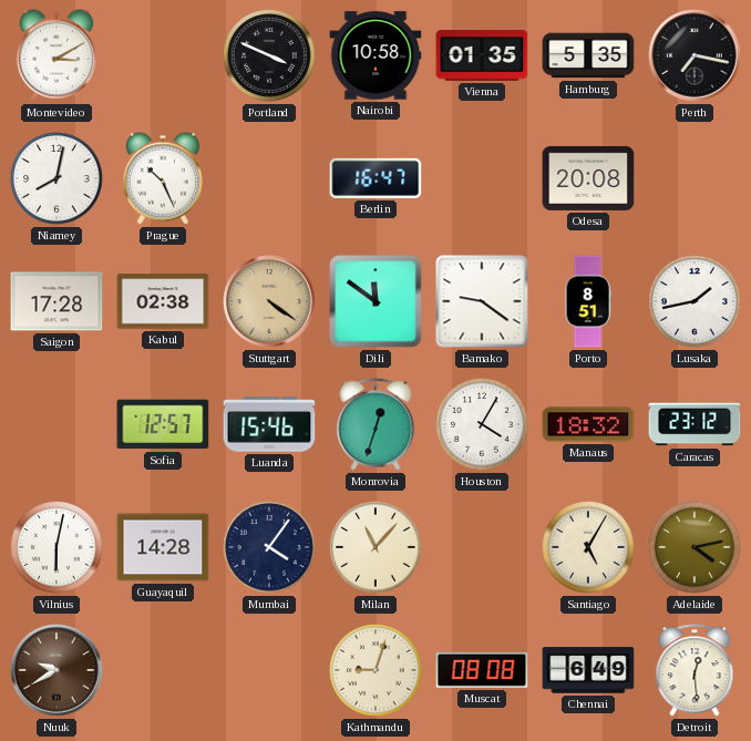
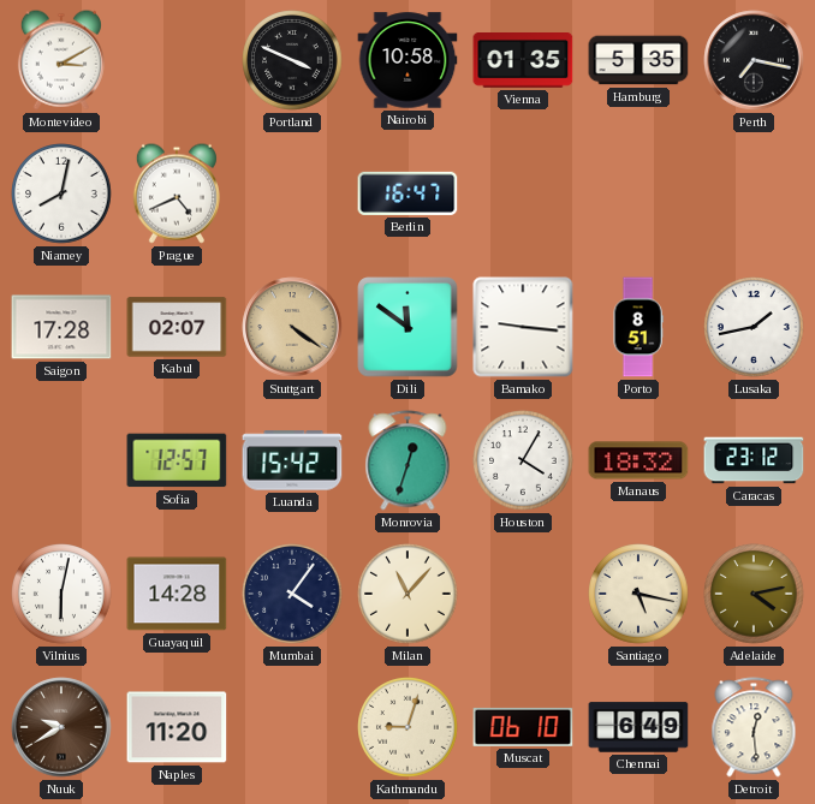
Prague: 10:26 -> 4:41
Odesa: 20:08 -> none
Kabul: 02:38 -> 02:07
Bamako: 9:21 -> 9:16
Luanda: 15:46 -> 15:42
Santiago: 5:05 -> 5:17
Naples: none -> 11:20
Muscat: 08:08 -> 06:10
